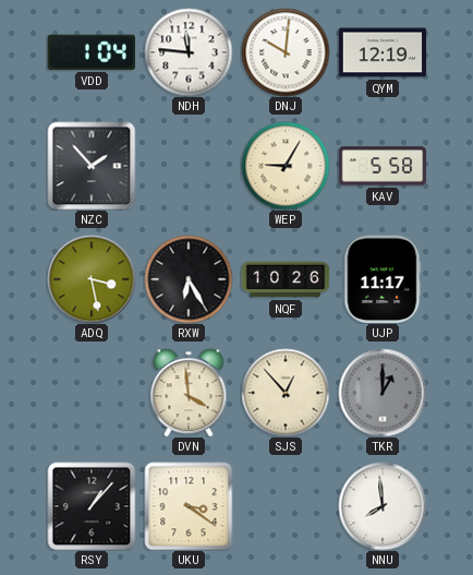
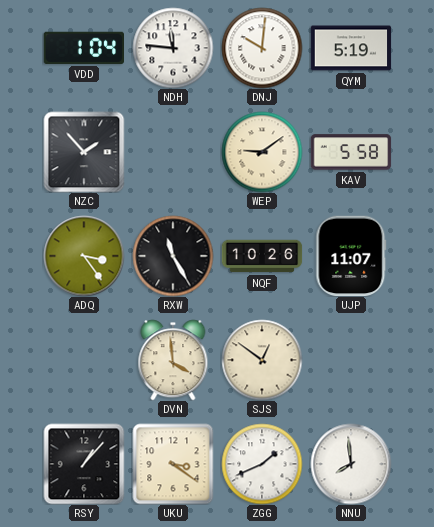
QYM: 12:19 -> 5:19
WEP: 9:05 -> 9:09
ADQ: 3:28 -> 3:24
RXW: 6:25 -> 11:25
UJP: 11:17 -> 11:07
SJS: 12:53 -> 12:51
TKR: 1:00 -> none
ZGG: none -> 1:41
